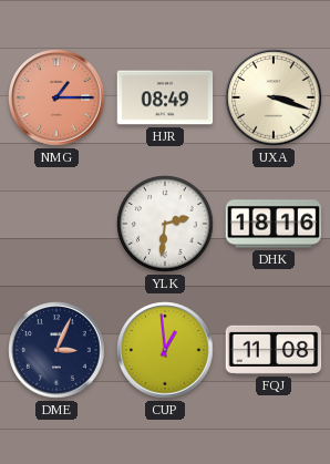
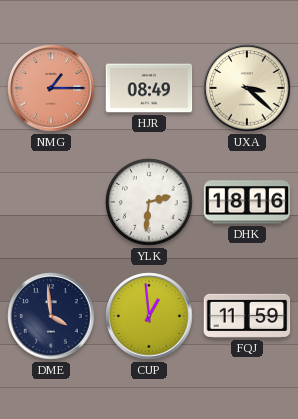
UXA: 3:18 -> 3:22
DME: 3:04 -> 3:59
FQJ: 11:08 -> 11:59
